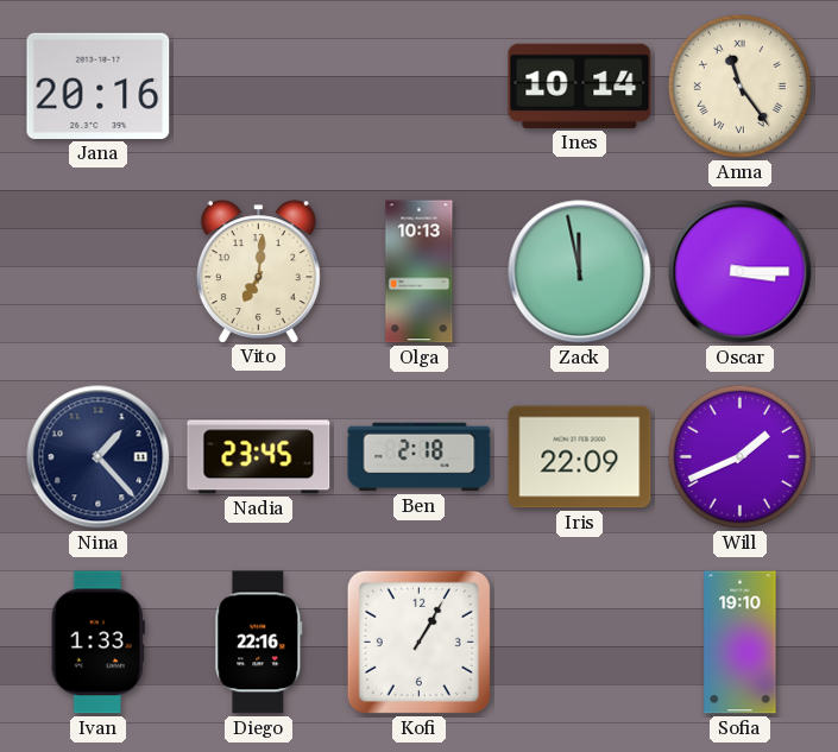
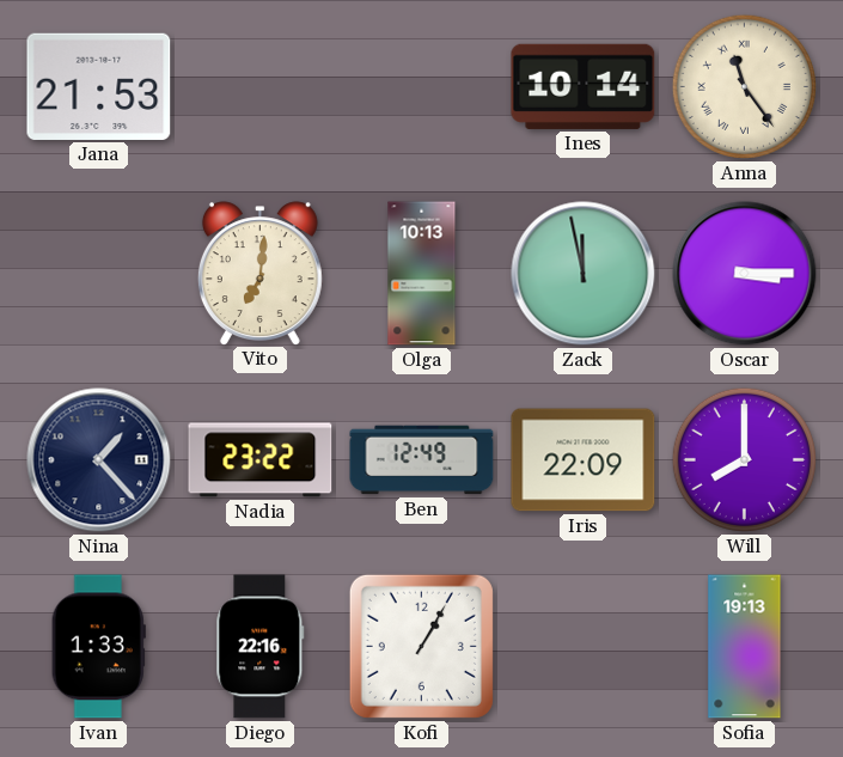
Jana: 20:16 -> 21:53
Nadia: 23:45 -> 23:22
Ben: 2:18 -> 12:49
Will: 1:41 -> 8:00
Sofia: 19:10 -> 19:13
